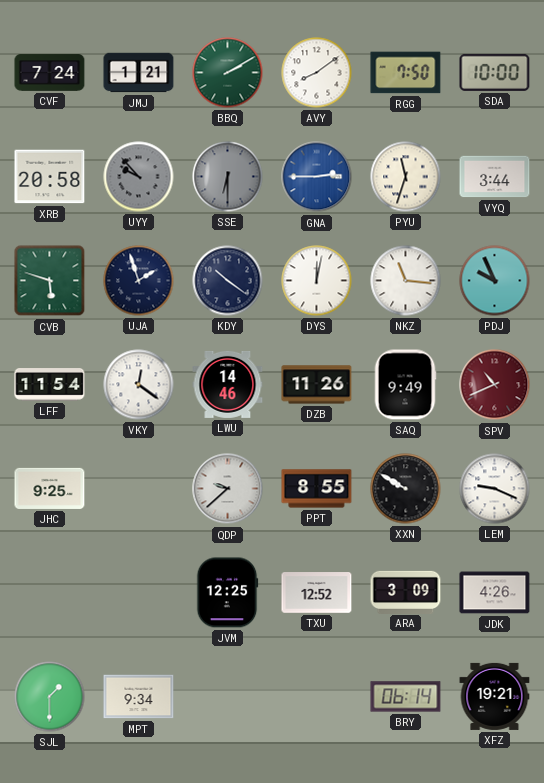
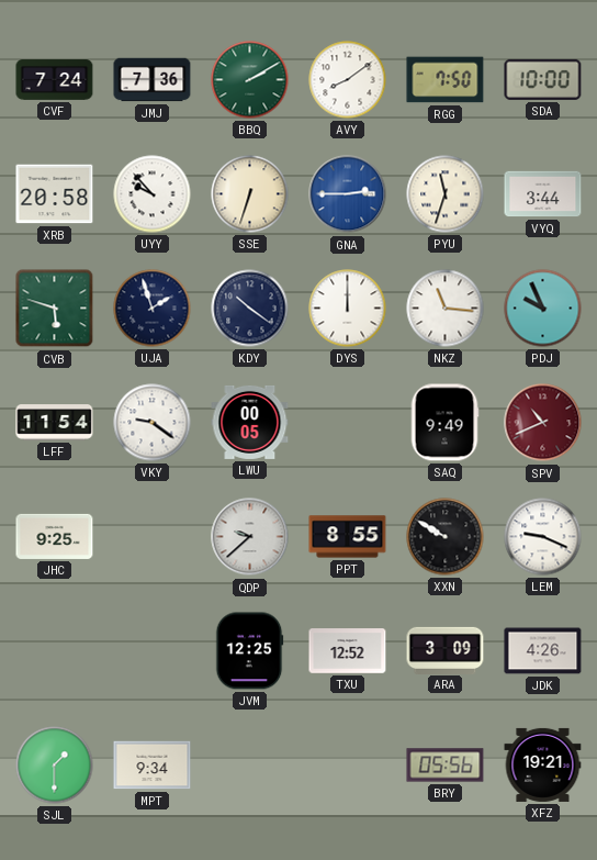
JMJ: 1:21 -> 7:36
UYY dial: grey -> white
SSE: 6:30 -> 6:33
SSE dial: grey -> cream
DYS: 12:02 -> 12:00
VKY: 12:21 -> 9:21
LWU: 14:46 -> 00:05
DZB: 11:26 -> none
BRY: 06:14 -> 05:56
